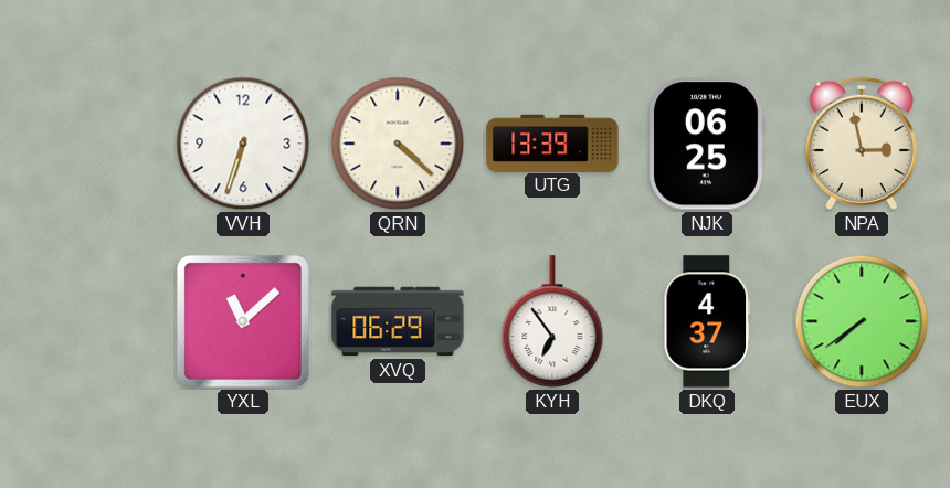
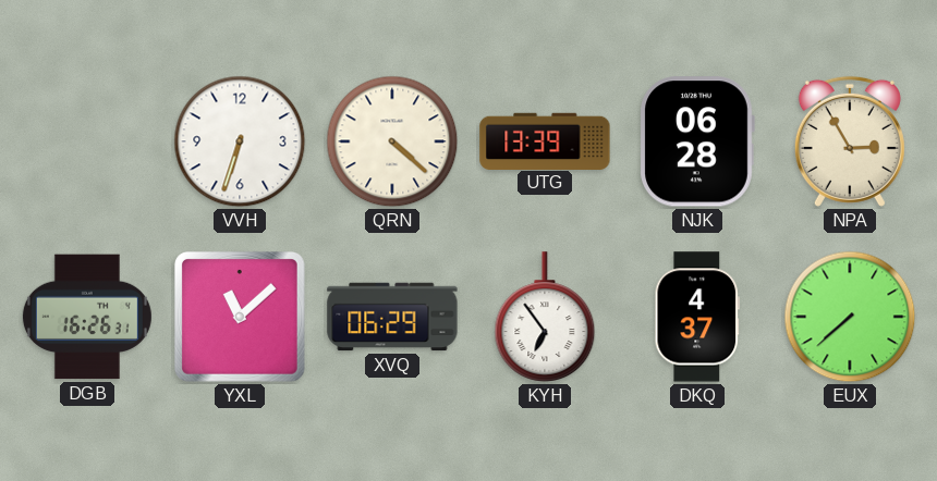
NJK: 06:25 -> 06:28
NPA: 2:58 -> 2:55
DGB: none -> 16:26
EUX: 7:39 -> 7:38
